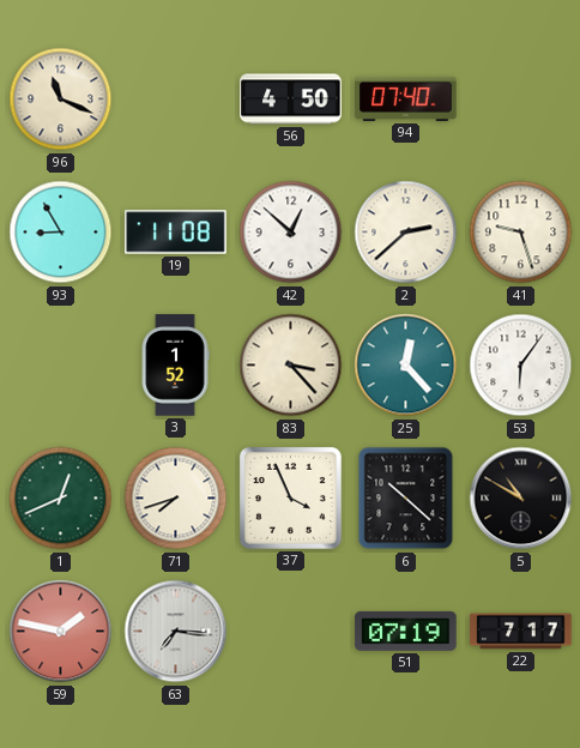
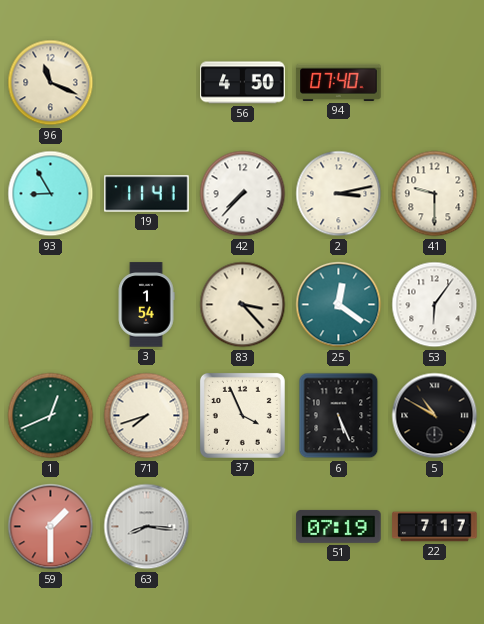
19: 11:08 -> 11:41
42: 12:52 -> 7:37
2: 2:38 -> 3:13
41: 9:27 -> 9:30
3: 1:52 -> 1:54
25: 12:23 -> 12:21
6: 10:22 -> 5:26
59: 1:47 -> 1:30
63: 7:16 -> 8:16
